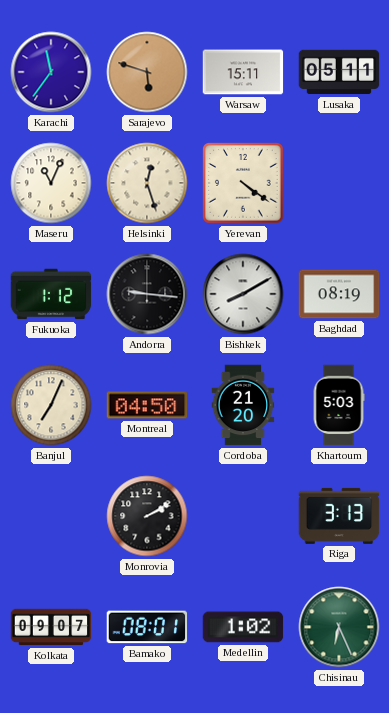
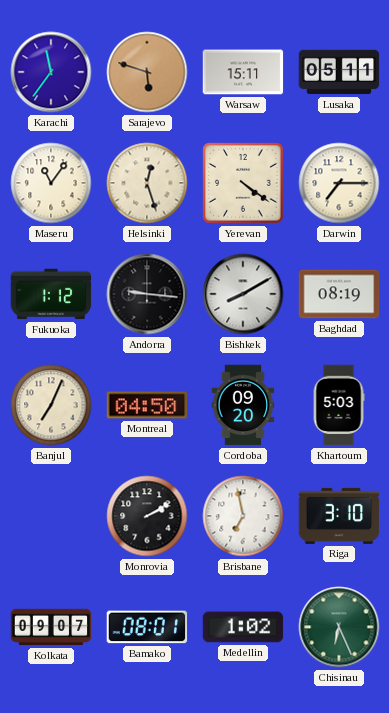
Maseru: 11:04 -> 11:06
Darwin: none -> 7:15
Cordoba: 21:20 -> 09:20
Brisbane: none -> 6:58
Riga: 3:13 -> 3:10
